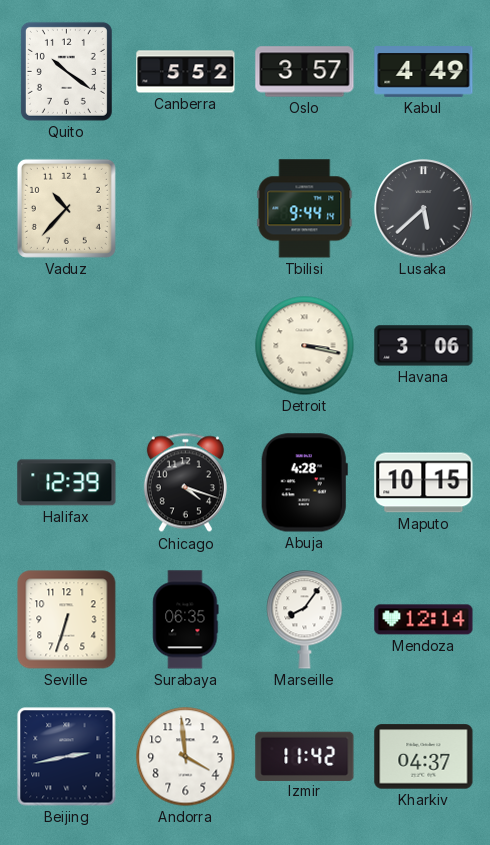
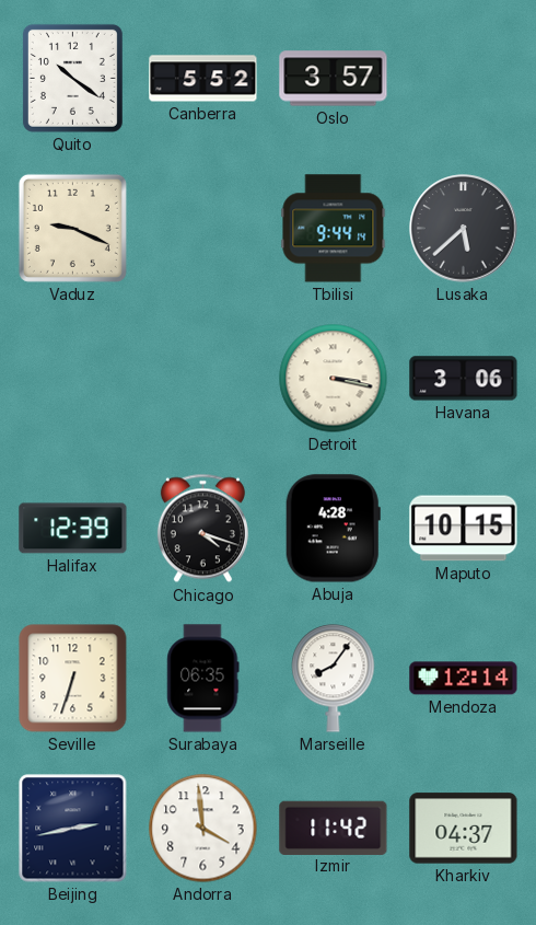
Kabul: 4:49 -> none
Vaduz: 10:37 -> 9:19
